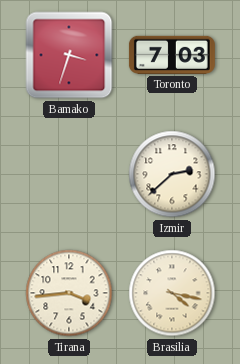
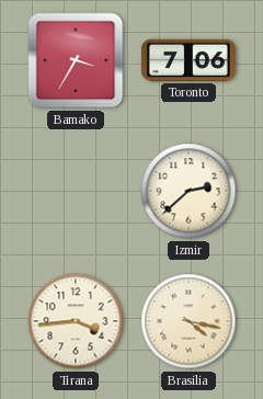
Bamako: 3:33 -> 3:35
Toronto: 7:03 -> 7:06
